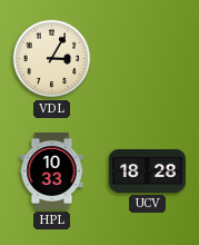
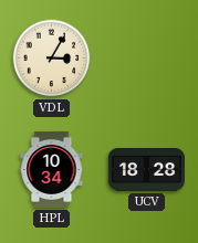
HPL: 10:33 -> 10:34
